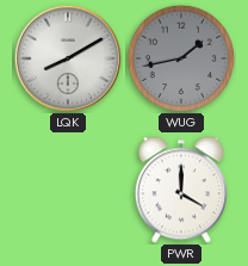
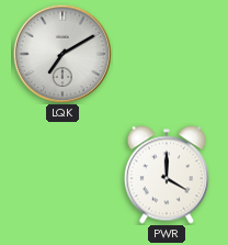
LQK: 8:10 -> 7:10
WUG: 1:43 -> none
